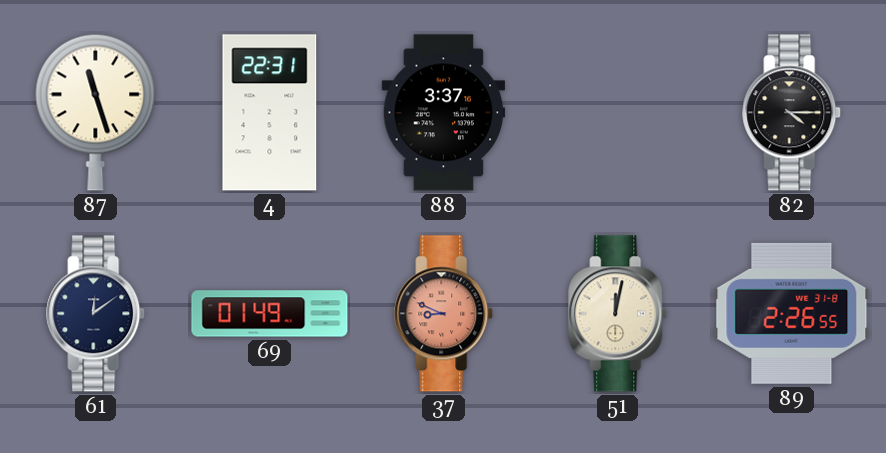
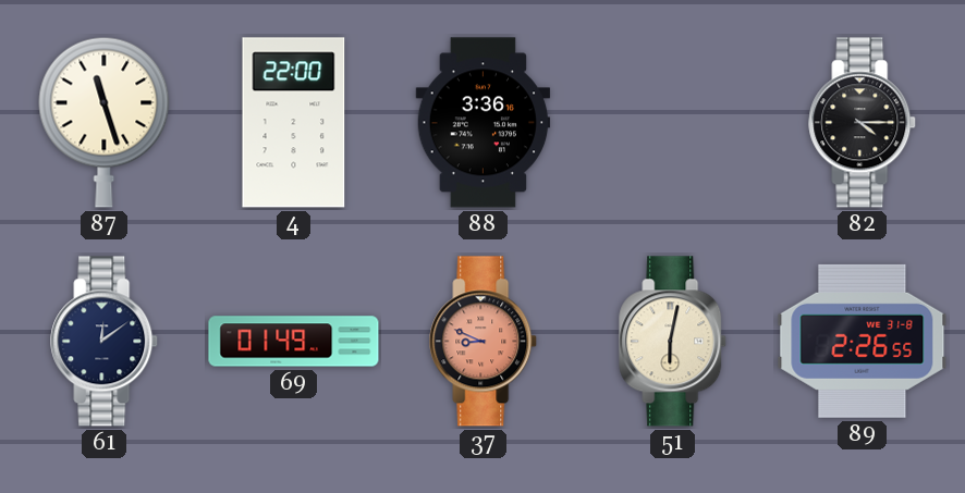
4: 22:31 -> 22:00
88: 3:37 -> 3:36
51: 12:02 -> 6:02
